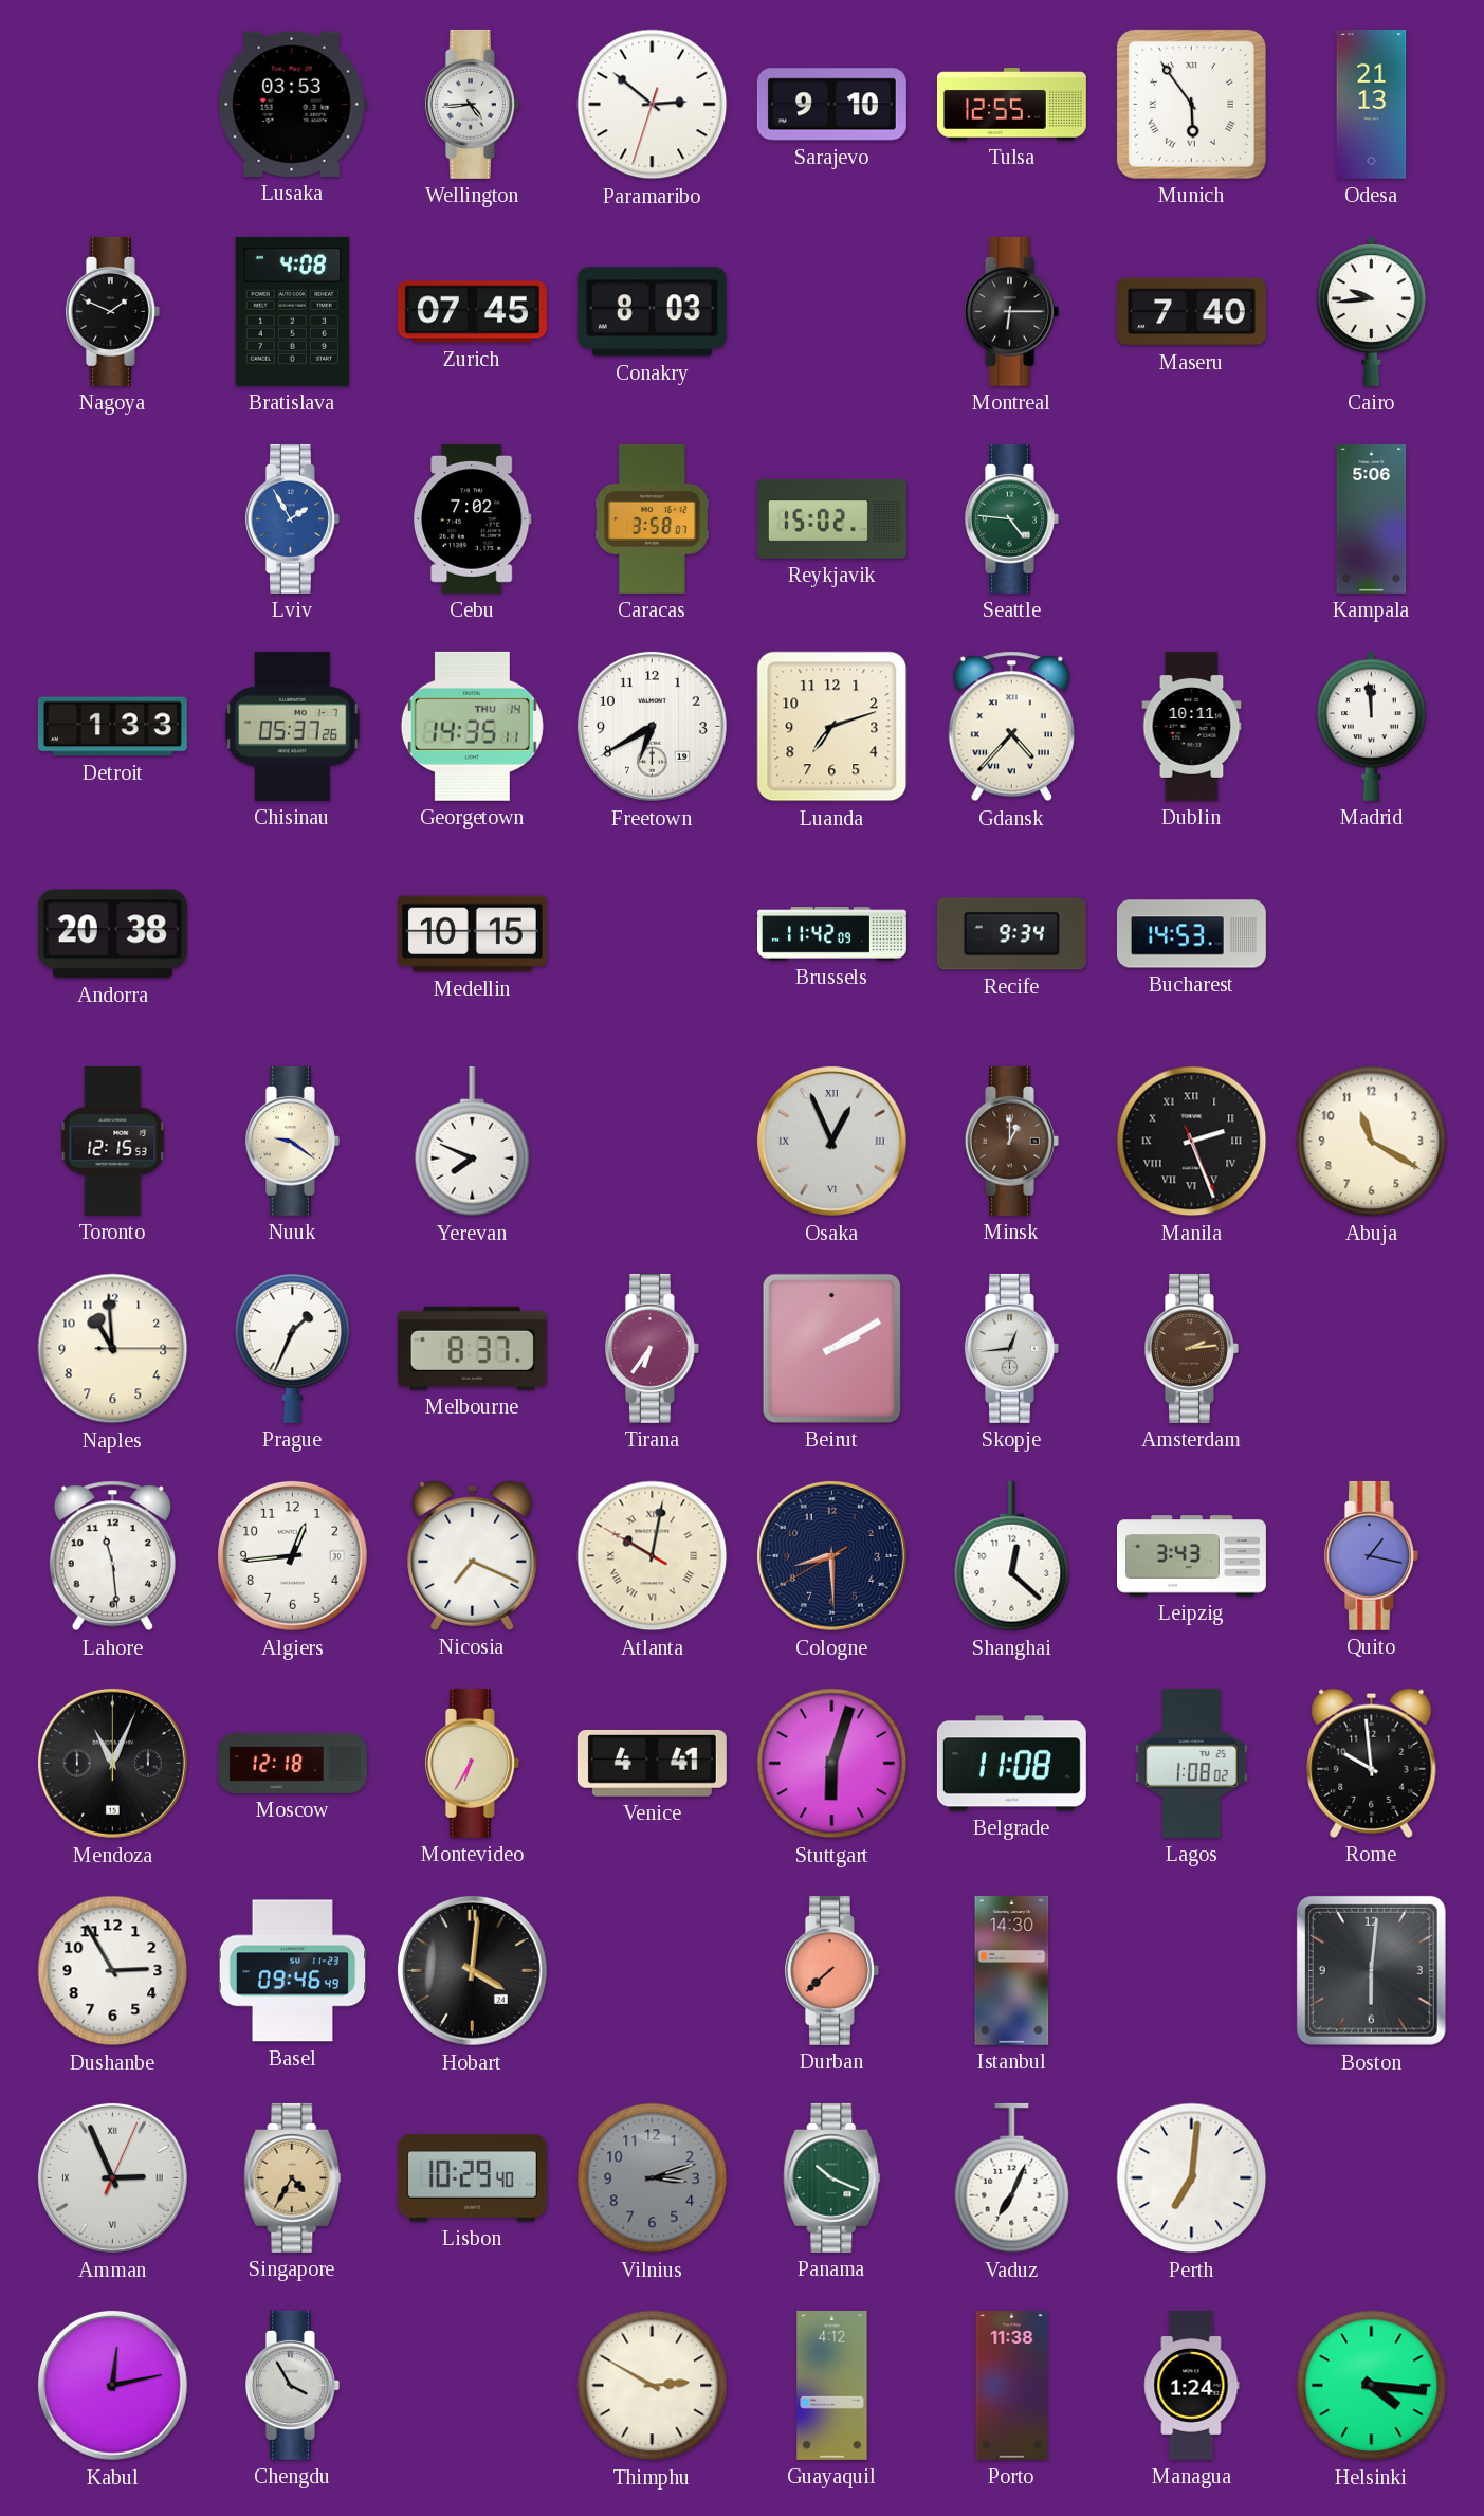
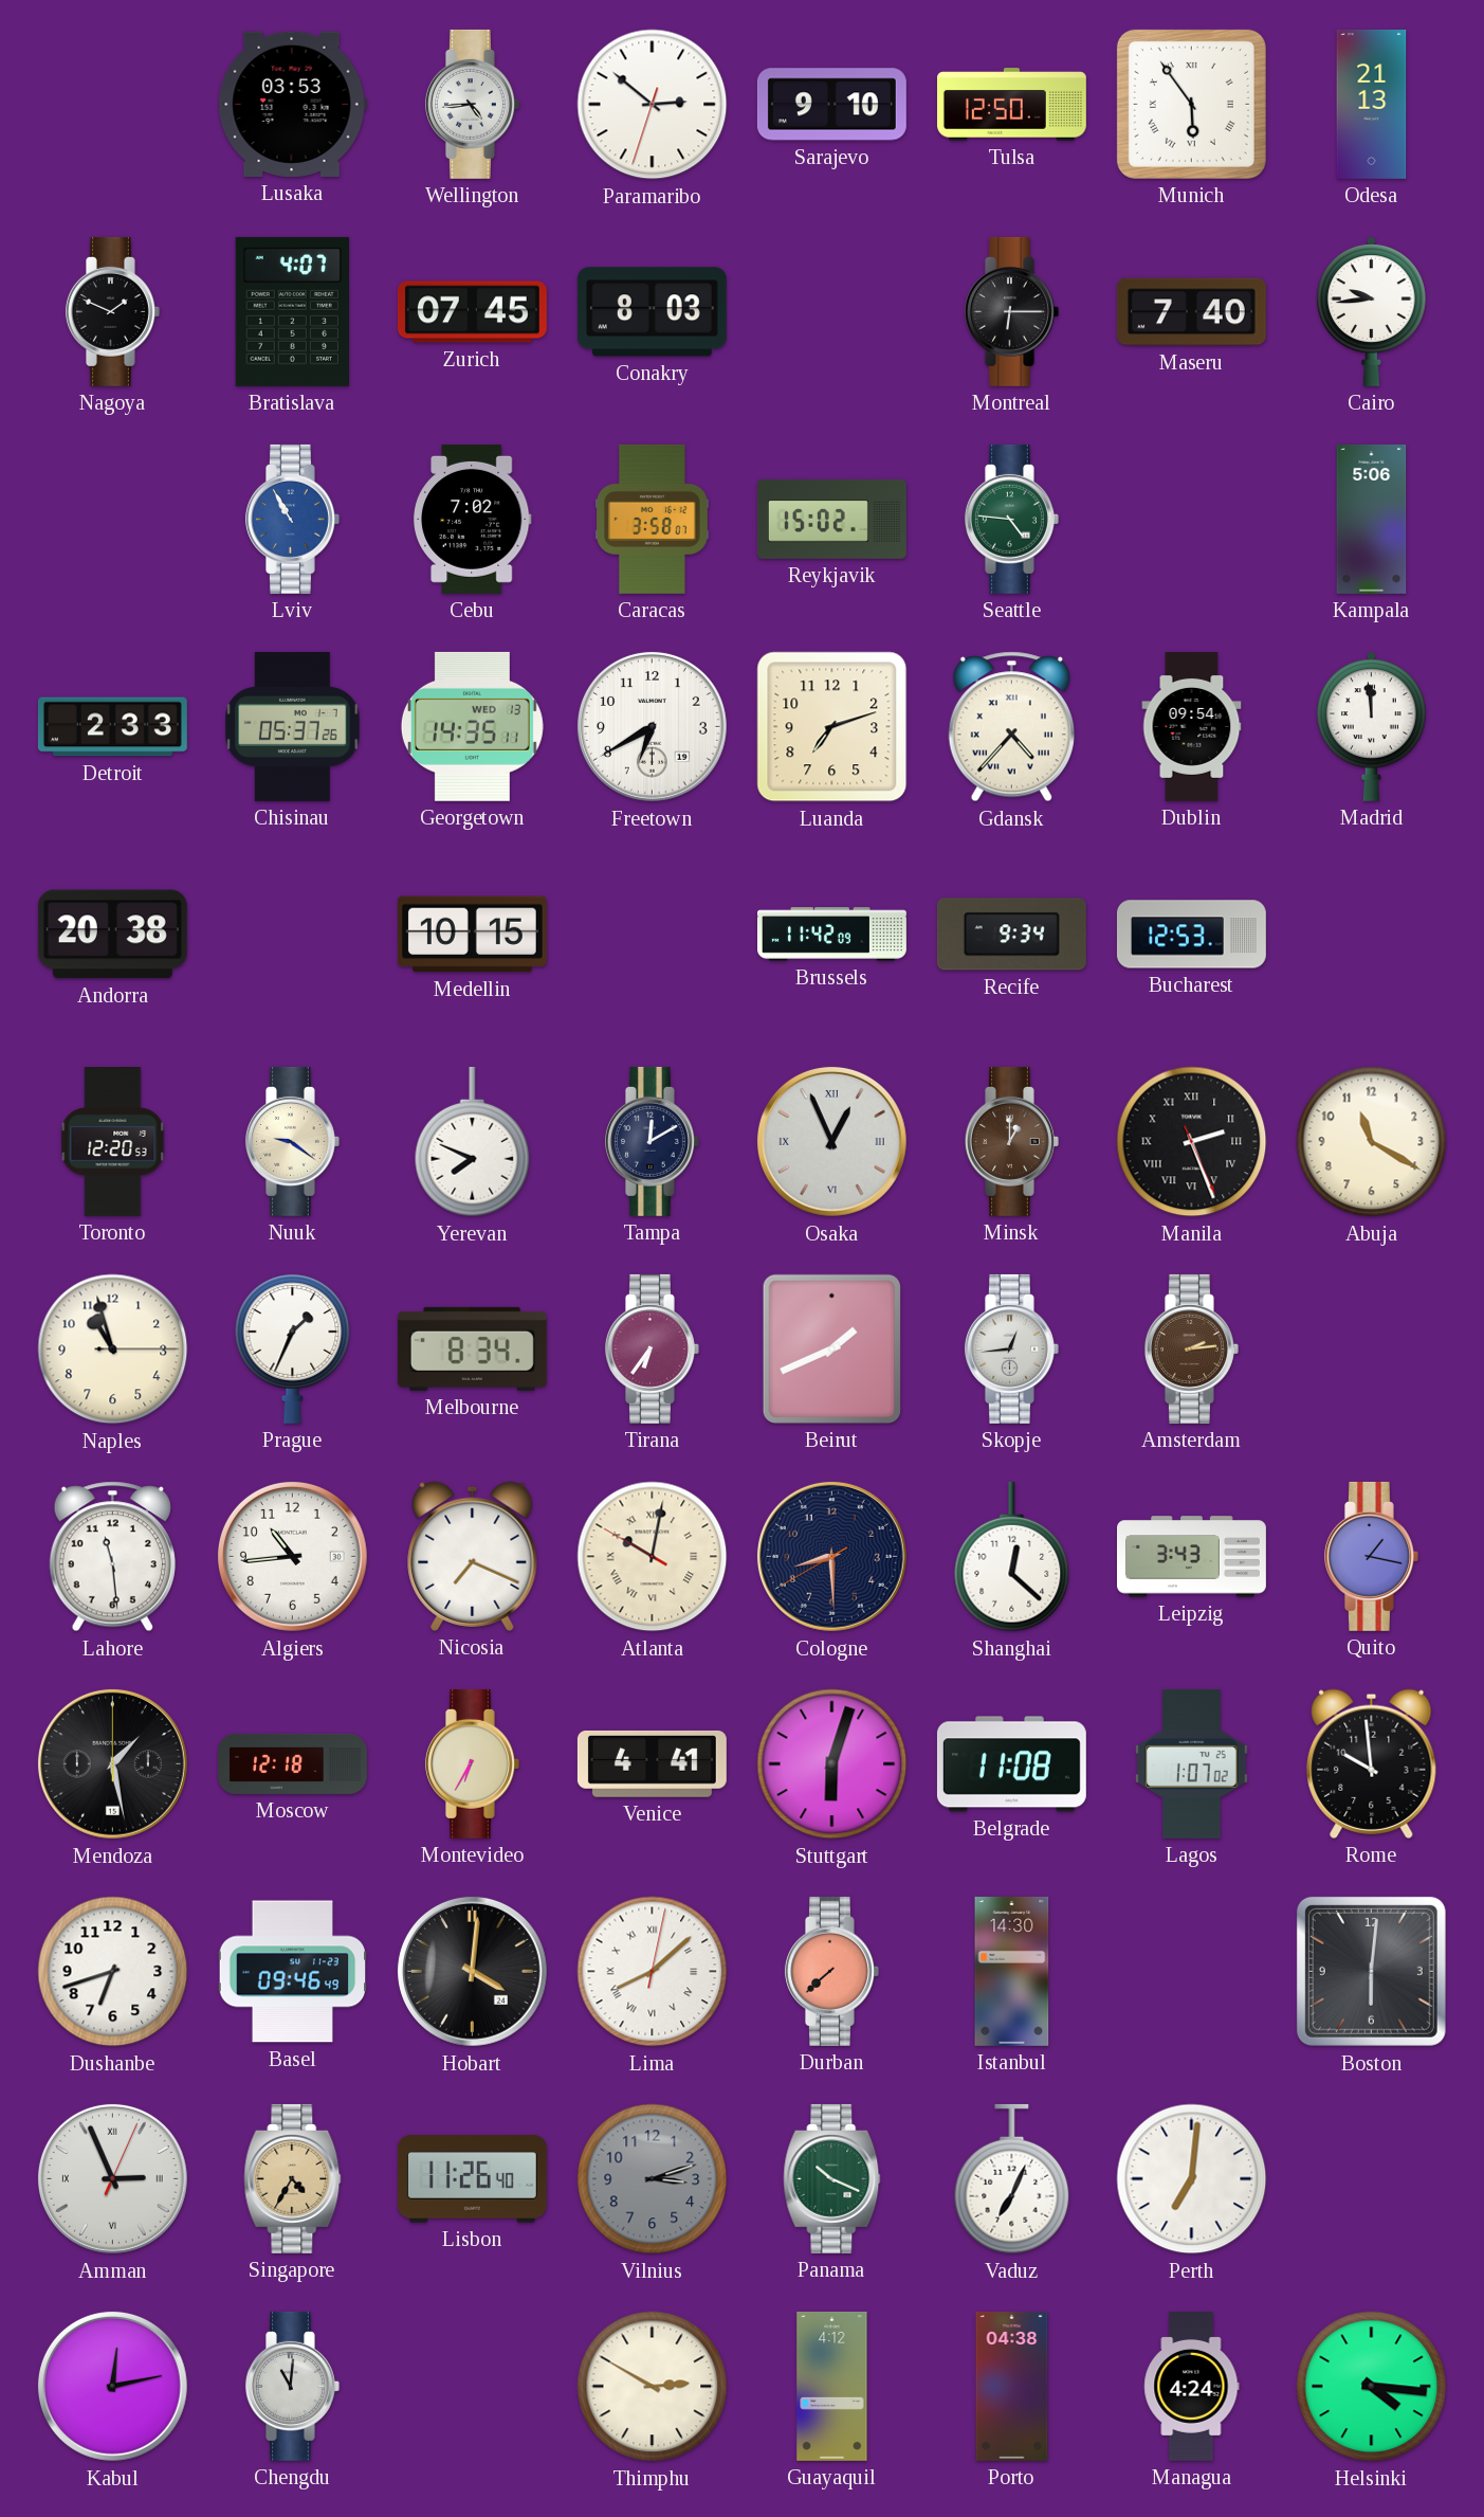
Tulsa: 12:55 -> 12:50
Bratislava: 4:08 -> 4:07
Lviv: 1:55 -> 10:55
Detroit: 1:33 -> 2:33
Georgetown date: THU 14 -> WED 13
Dublin: 10:11 -> 09:54
Bucharest: 14:53 -> 12:53
Toronto: 12:15 -> 12:20
Tampa: none -> 12:10
Naples: 10:59 -> 10:57
Melbourne: 8:37 -> 8:34
Beirut: 2:10 -> 1:41
Algiers: 12:44 -> 10:44
Mendoza: 11:04 -> 1:28
Lagos: 1:08 -> 1:07
Dushanbe: 2:55 -> 6:42
Lima: none -> 8:08
Lisbon: 10:29 -> 11:26
Chengdu: 3:55 -> 11:01
Porto: 11:38 -> 04:38
Managua: 1:24 -> 4:24
